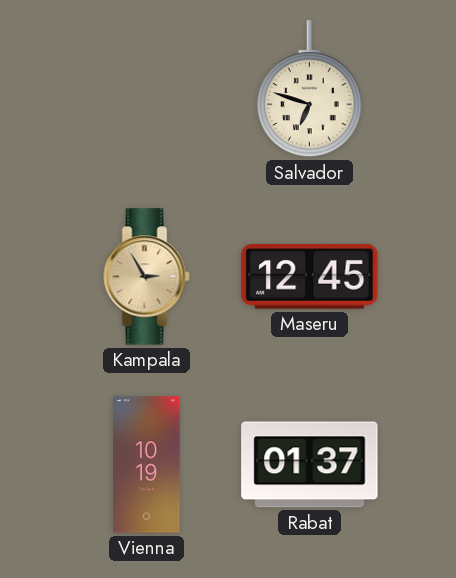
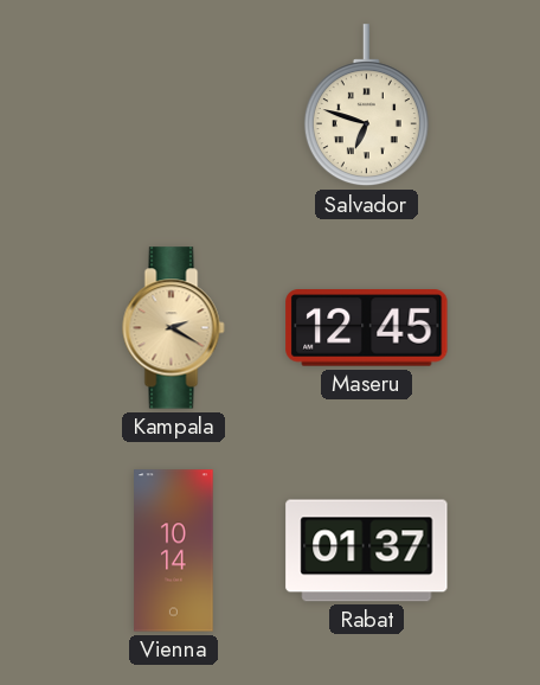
Kampala: 2:55 -> 2:20
Vienna: 10:19 -> 10:14
